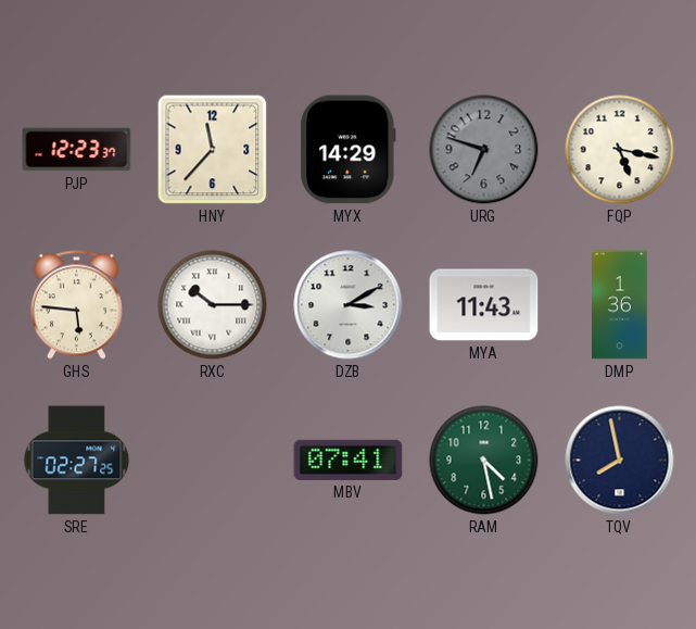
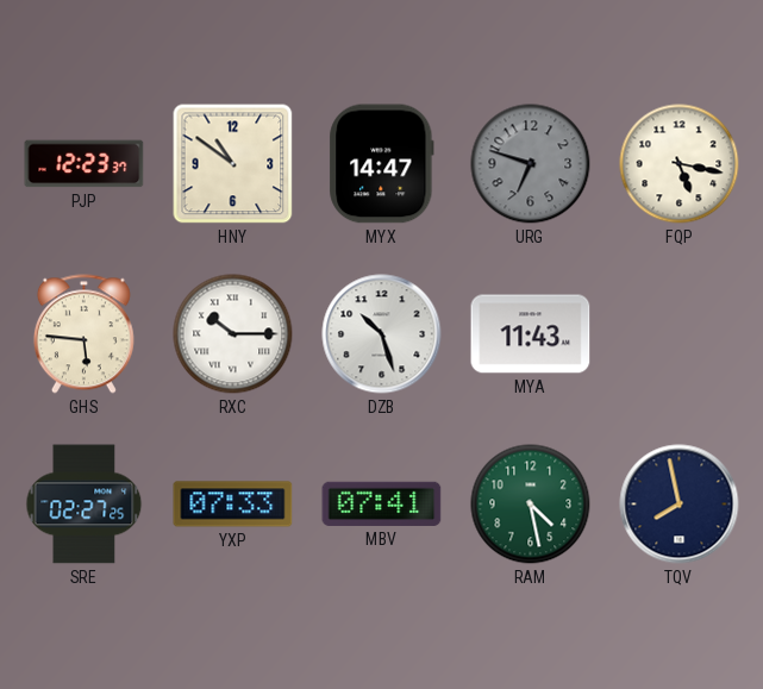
HNY: 11:37 -> 10:51
MYX: 14:29 -> 14:47
DZB: 3:10 -> 10:27
DMP: 1:36 -> none
YXP: none -> 07:33
